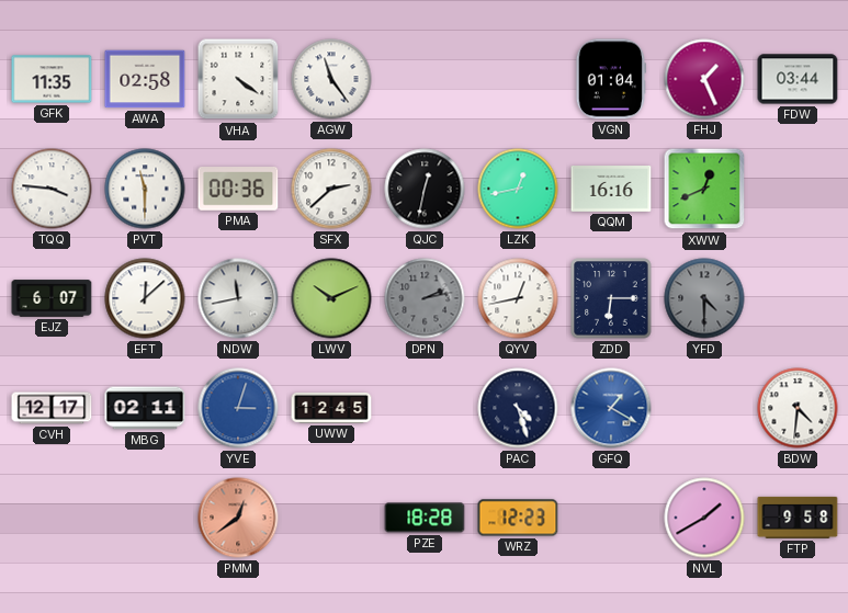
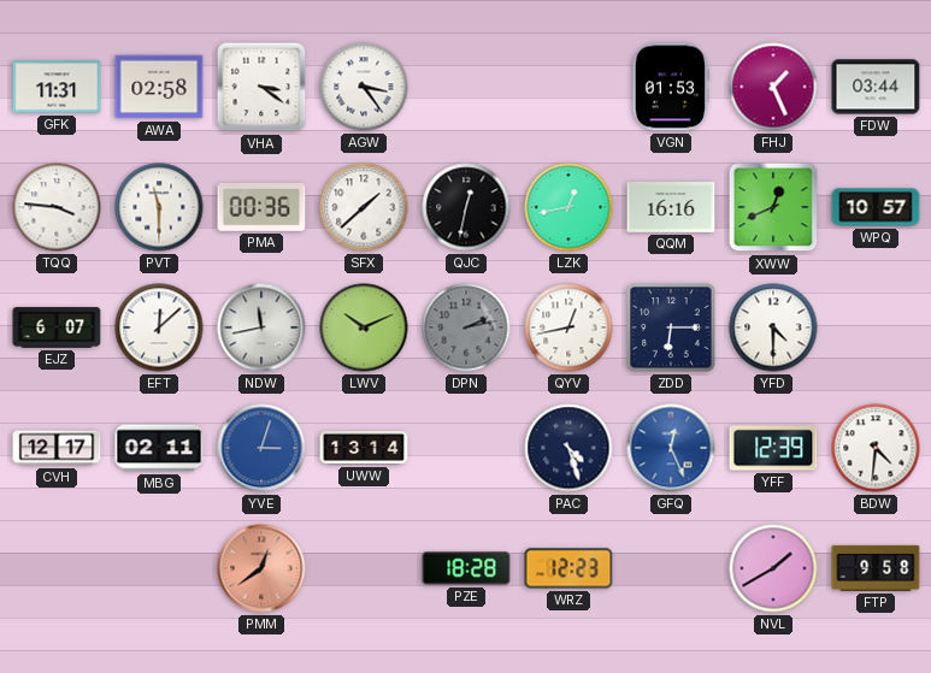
GFK: 11:35 -> 11:31
VHA: 4:21 -> 3:21
AGW: 11:24 -> 3:24
VGN: 01:04 -> 01:53
SFX: 2:38 -> 1:38
WPQ: none -> 10:57
YFD dial: grey -> white
UWW: 12:45 -> 13:14
GFQ: 1:20 -> 12:26
YFF: none -> 12:39
